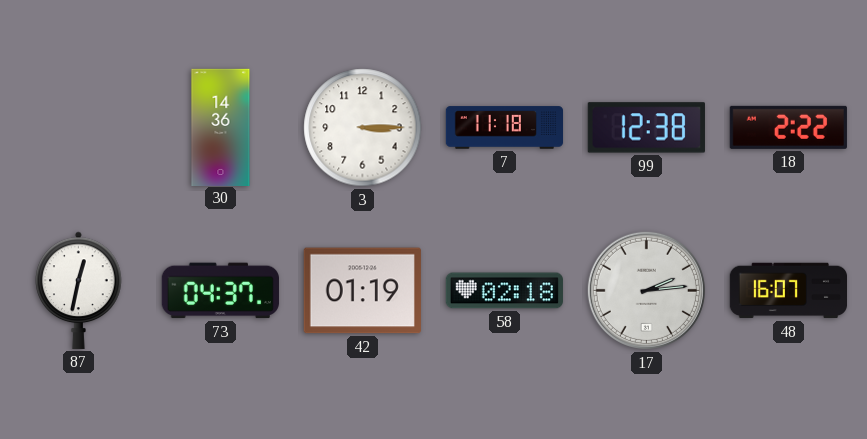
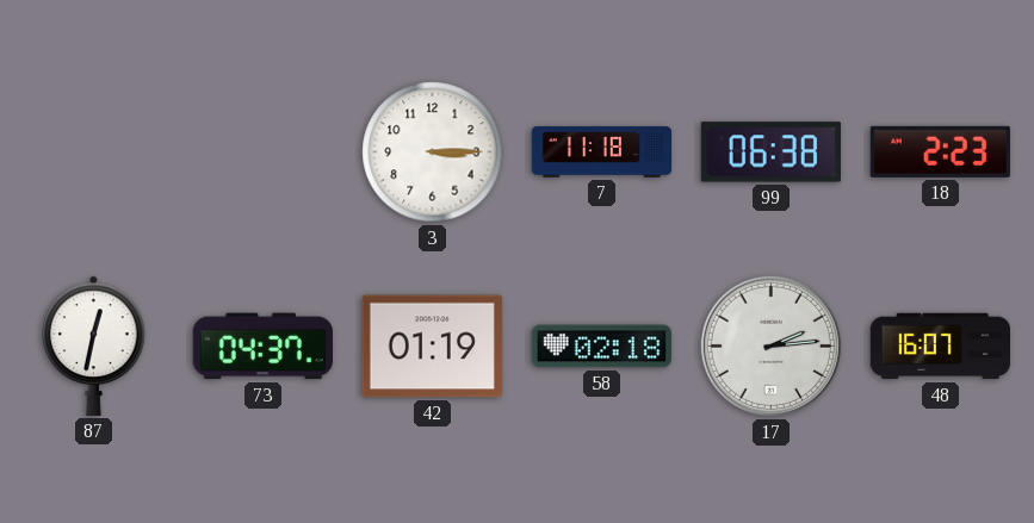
30: 14:36 -> none
99: 12:38 -> 06:38
18: 2:22 -> 2:23
